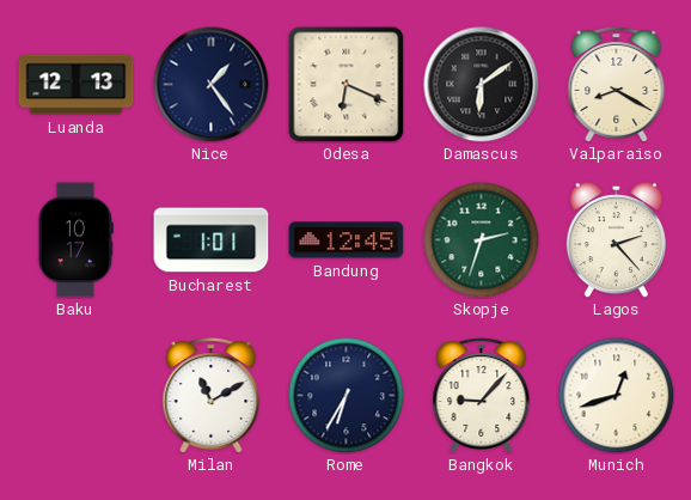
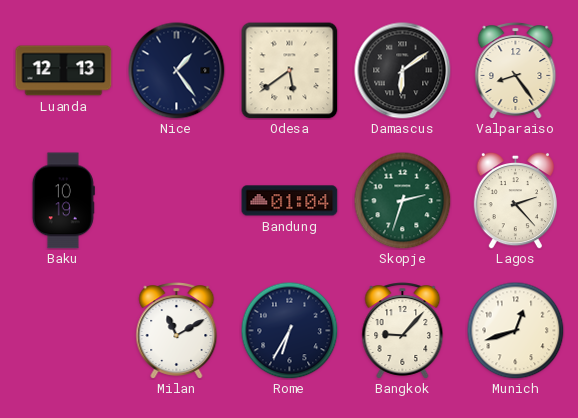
Odesa: 6:19 -> 5:39
Valparaiso: 8:20 -> 8:24
Baku: 10:17 -> 10:19
Bucharest: 1:01 -> none
Bandung: 12:45 -> 01:04
